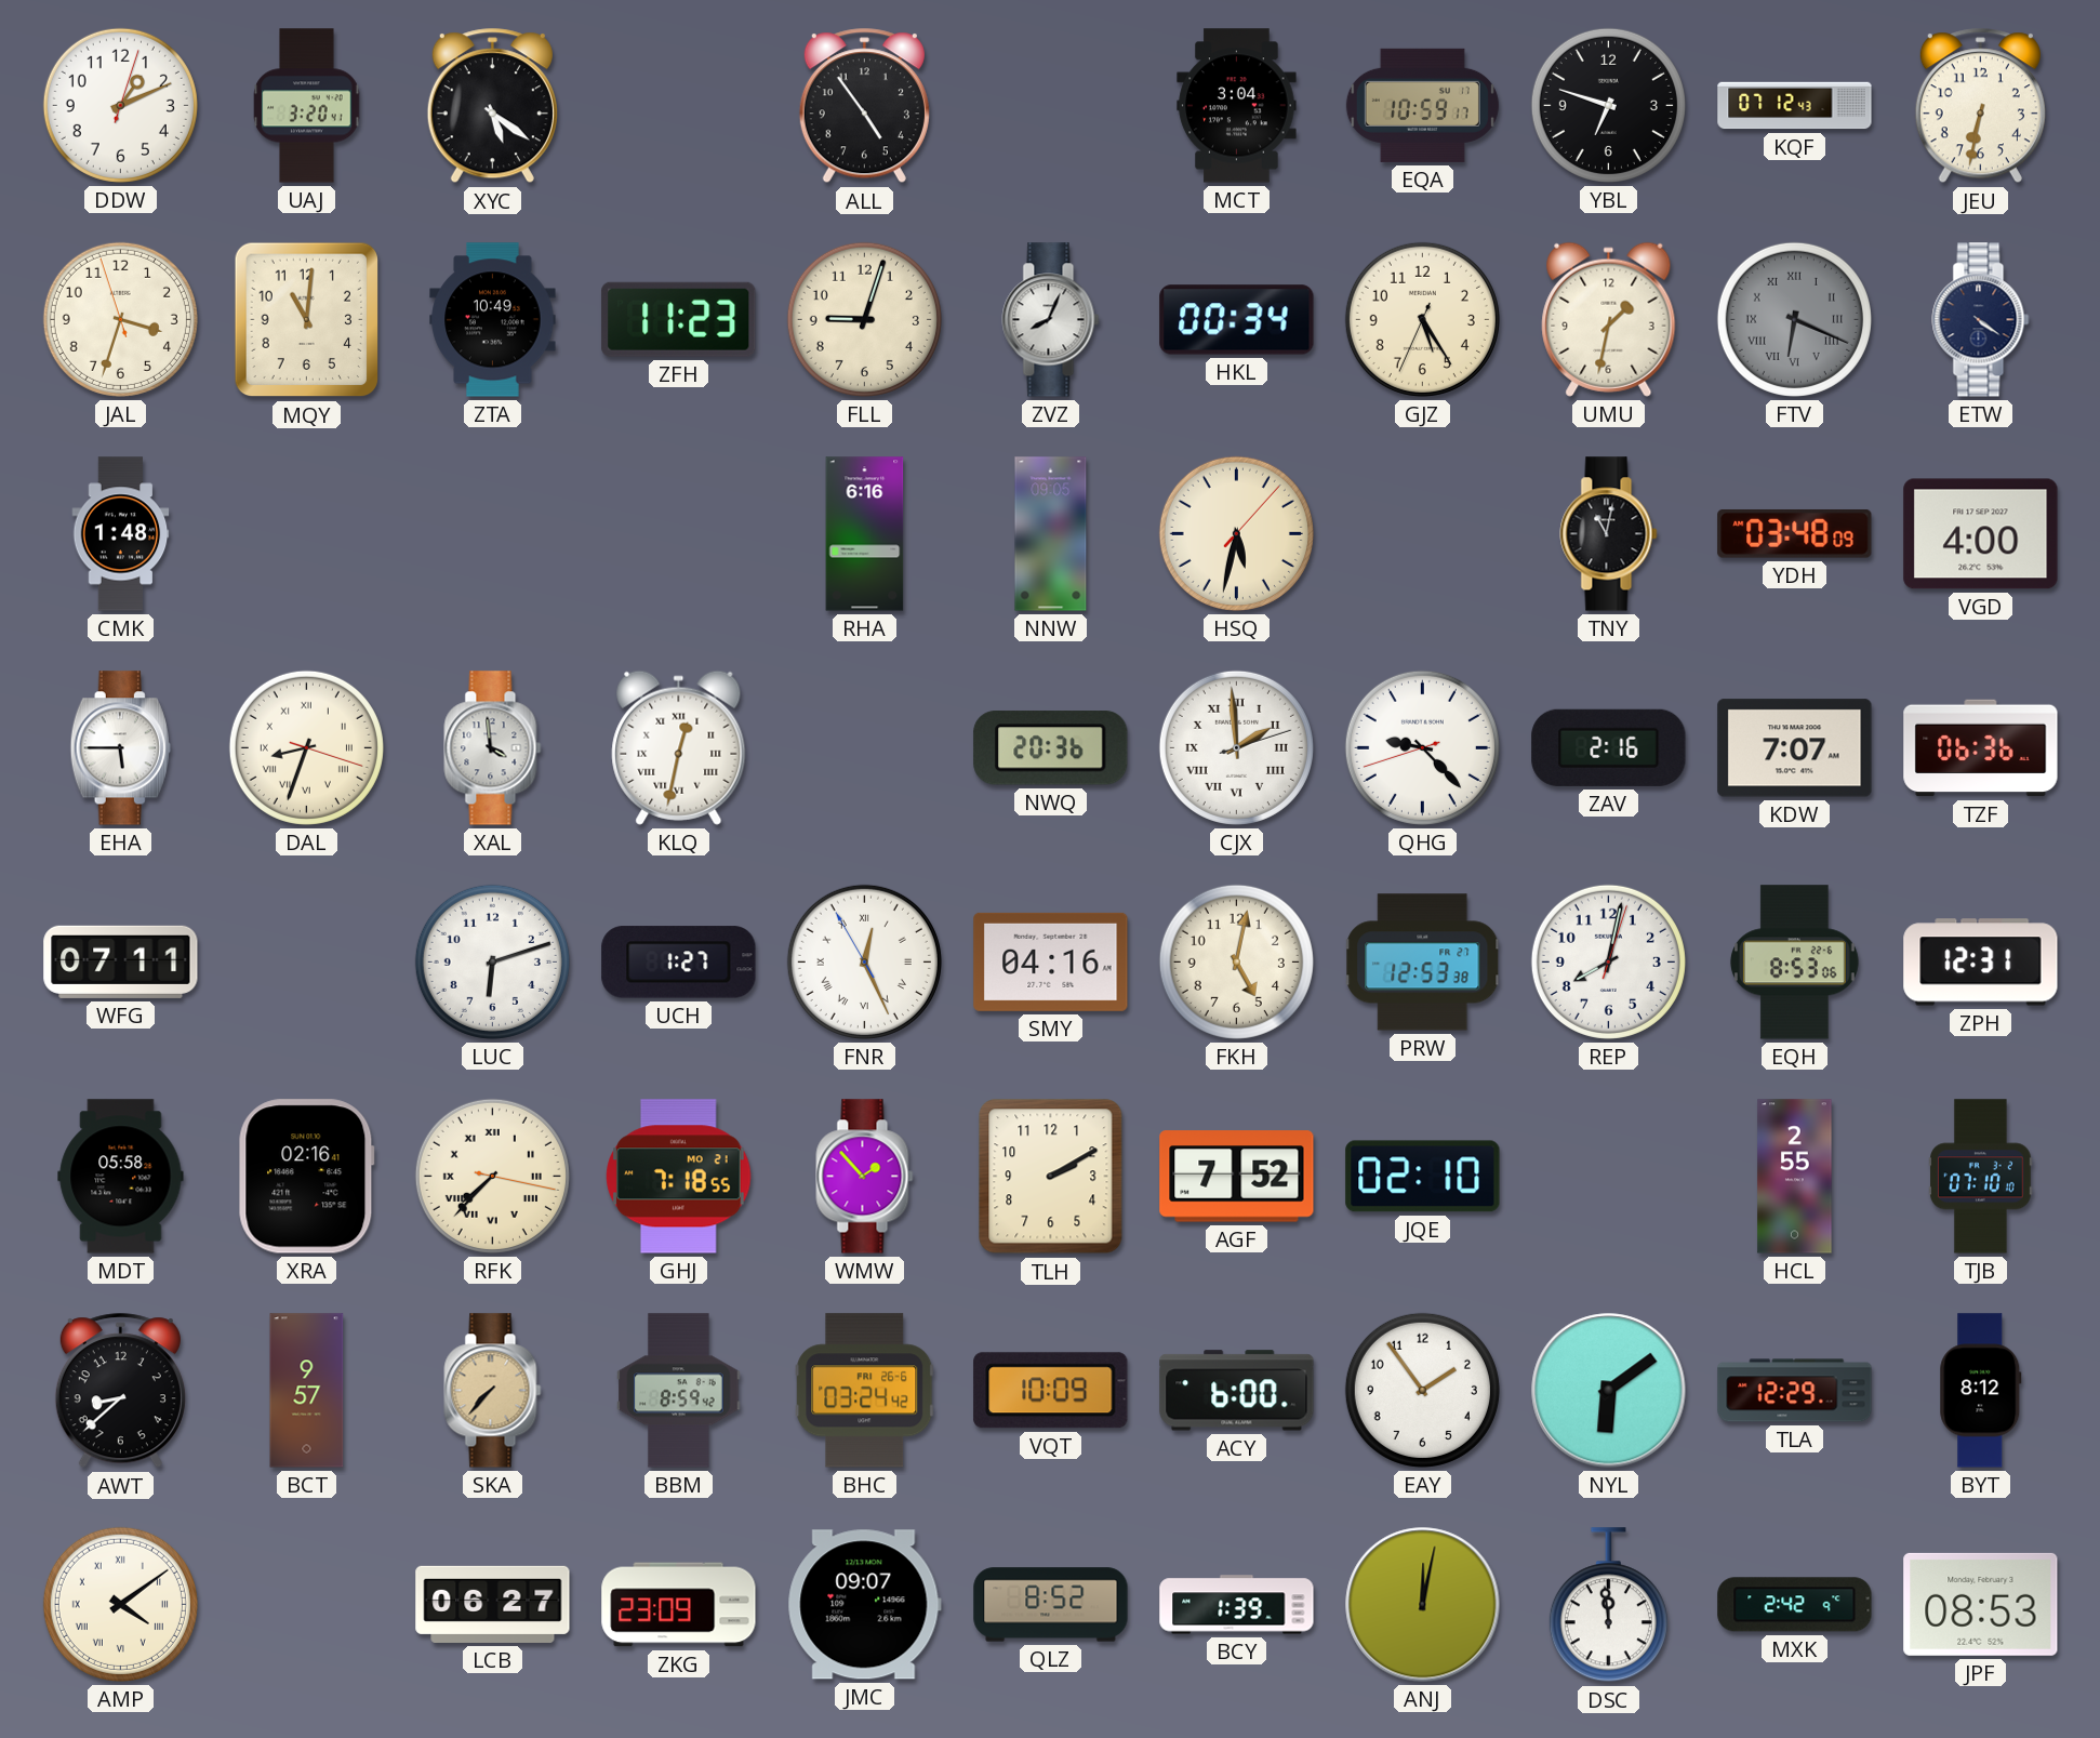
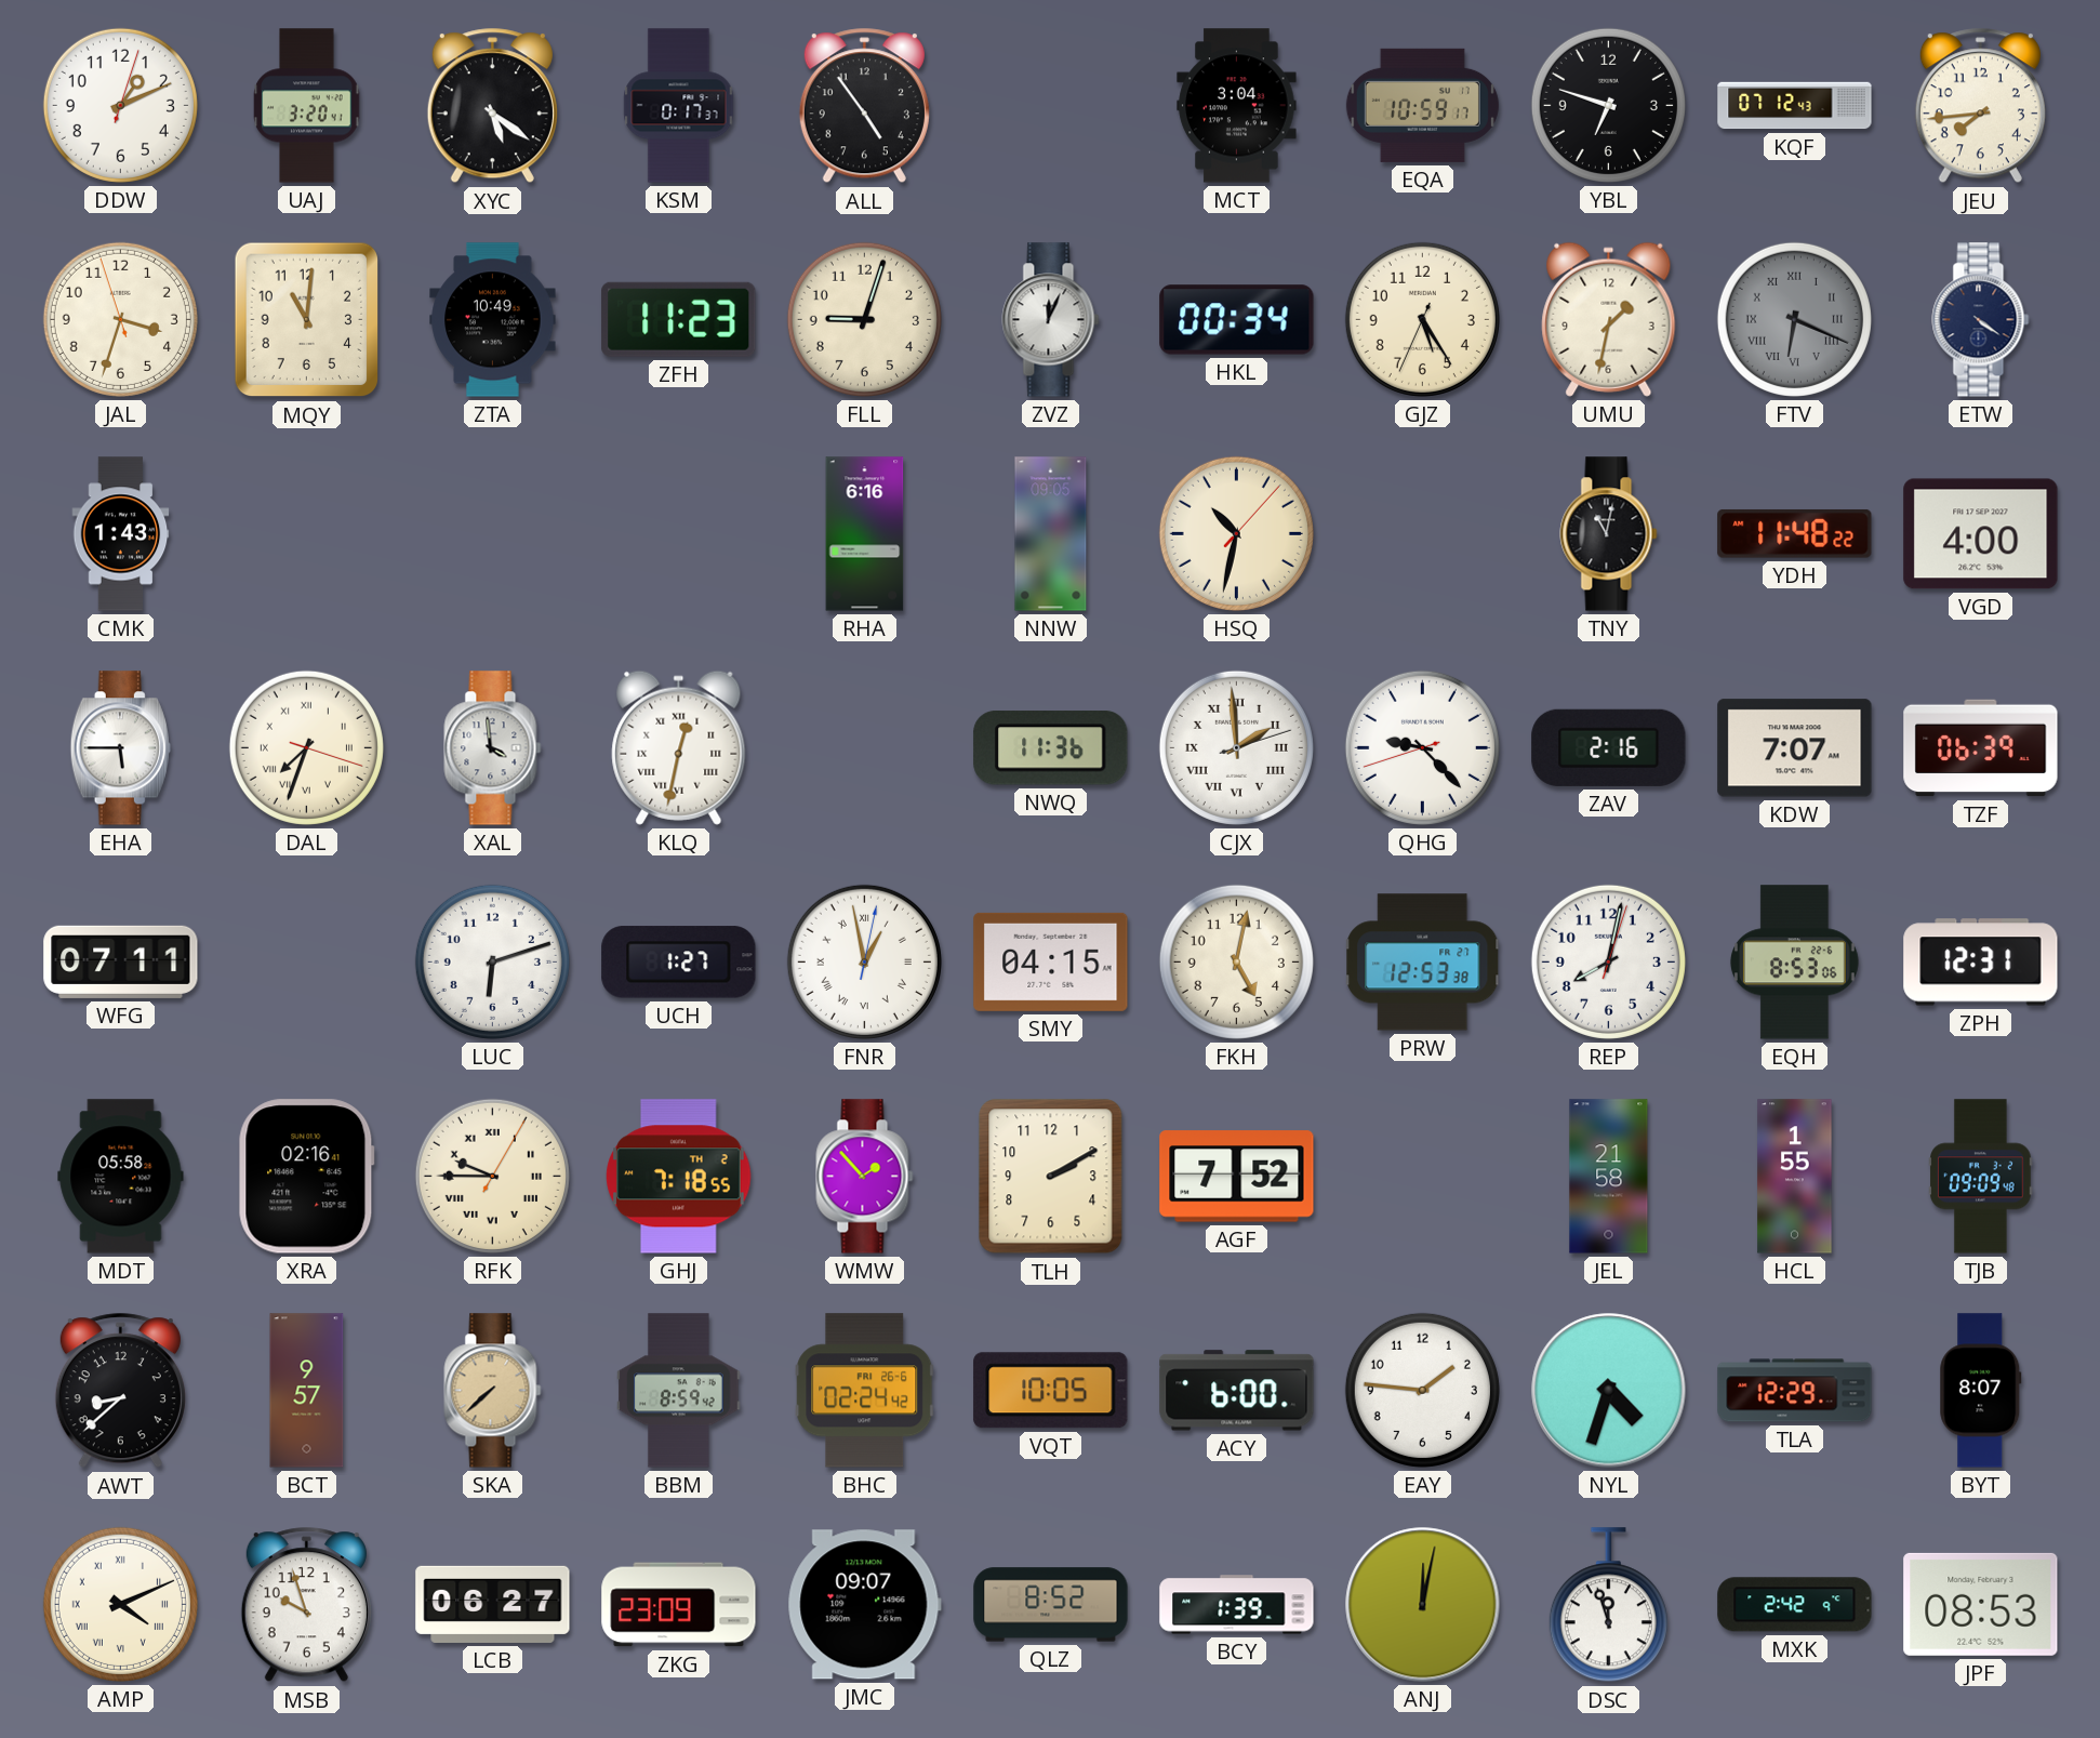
KSM: none -> 0:17
JEU: 6:32 -> 7:44
ZVZ: 8:04 -> 12:04
CMK: 1:48 -> 1:43
HSQ: 5:32 -> 10:32
YDH: 03:48 -> 11:48
DAL: 8:33 -> 7:33
NWQ: 20:36 -> 11:36
TZF: 06:36 -> 06:39
FNR: 12:25 -> 12:58
SMY: 04:16 -> 04:15
RFK: 7:37 -> 9:45
GHJ date: MO 21 -> TH 2
JQE: 02:10 -> none
JEL: none -> 21:58
HCL: 2:55 -> 1:55
TJB: 07:10 -> 09:09
SKA: 7:37 -> 7:38
BHC: 03:24 -> 02:24
VQT: 10:09 -> 10:05
EAY: 1:54 -> 1:46
NYL: 6:09 -> 4:33
BYT: 8:12 -> 8:07
AMP: 4:09 -> 4:11
MSB: none -> 9:57
DSC: 11:59 -> 11:57
